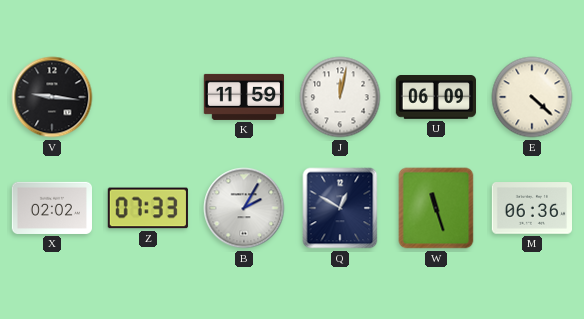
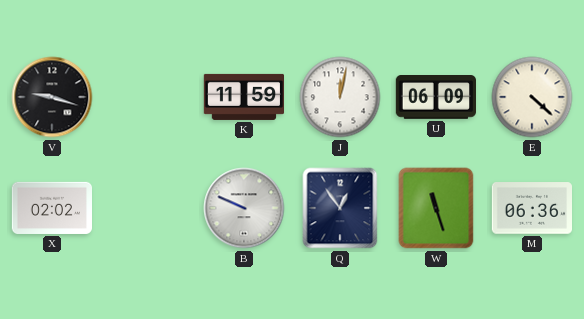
V: 9:16 -> 9:18
Z: 07:33 -> none
B: 2:05 -> 9:49
Q: 12:50 -> 12:54
